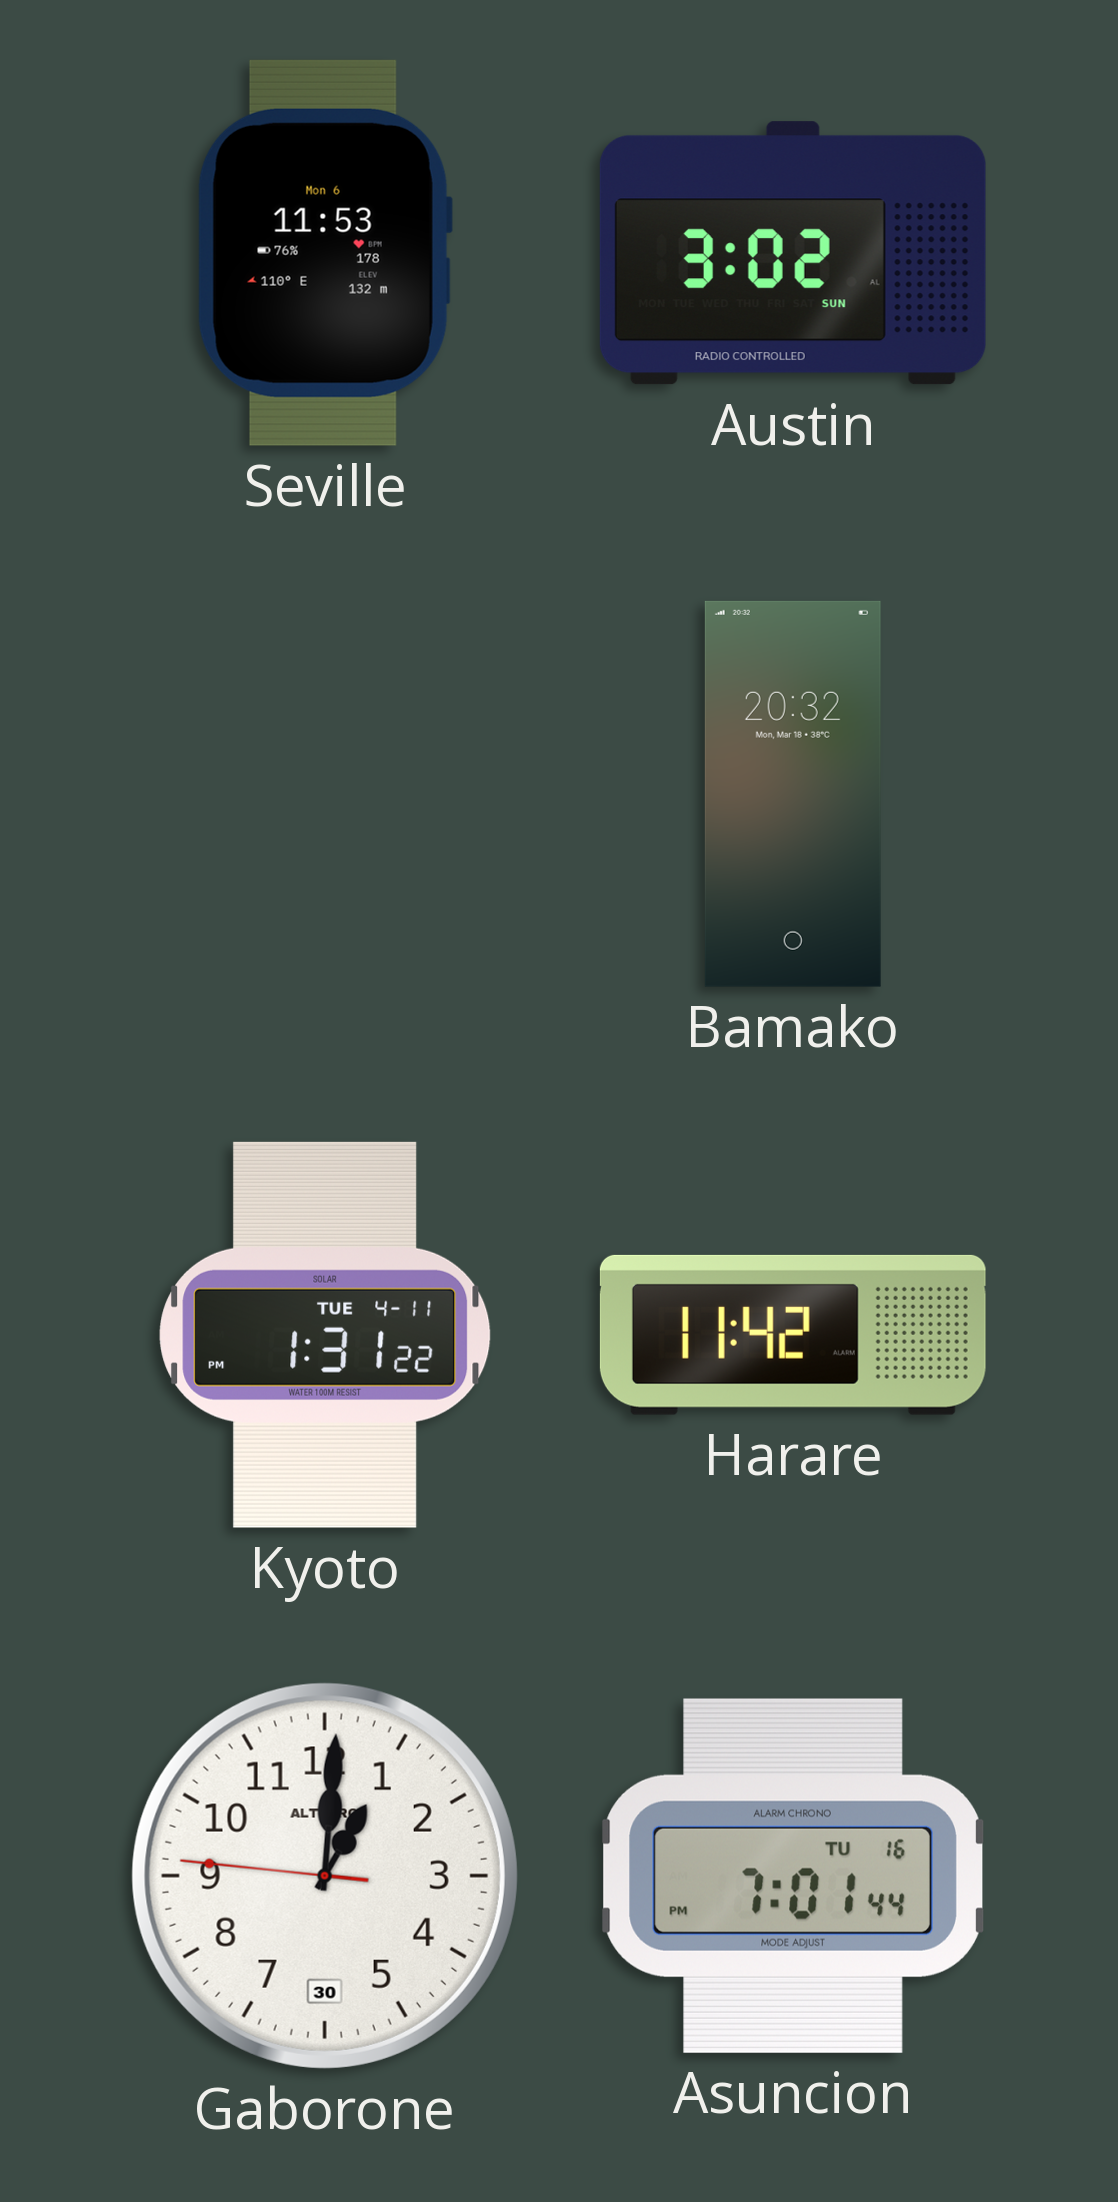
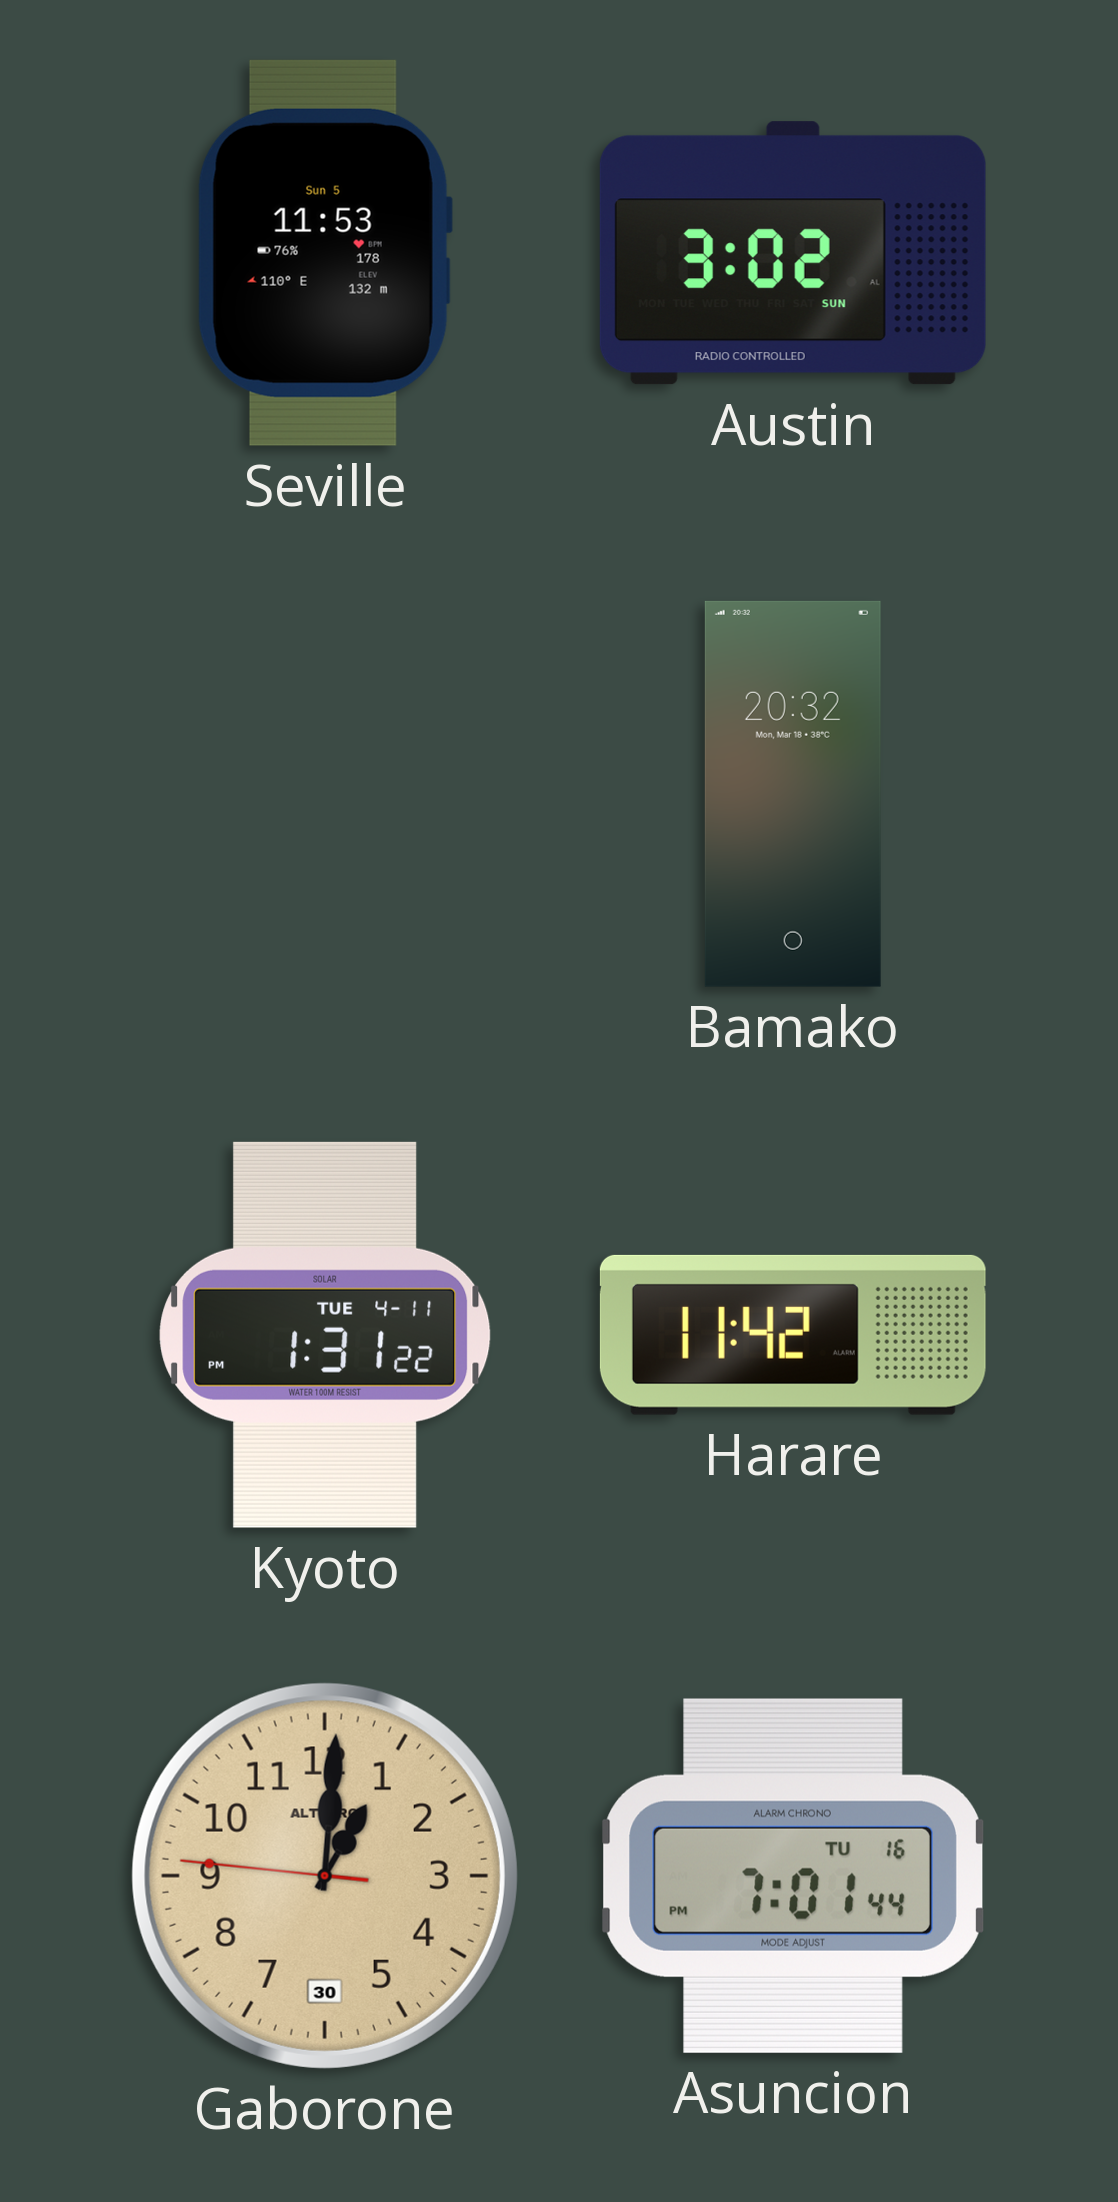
Seville date: Mon 6 -> Sun 5
Gaborone dial: white -> champagne
